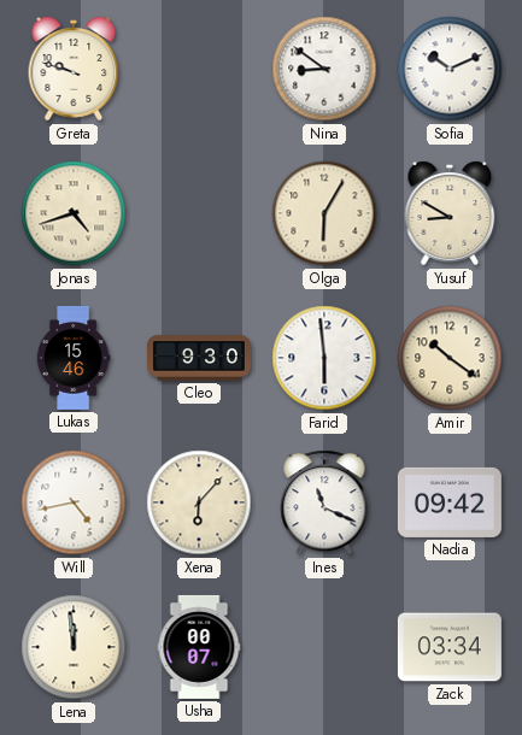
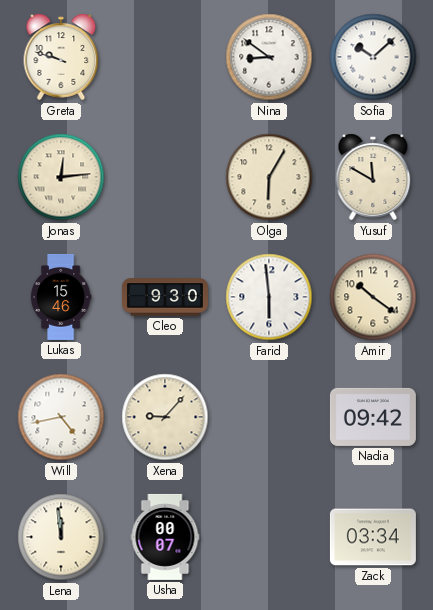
Sofia: 10:11 -> 10:08
Jonas: 4:42 -> 12:14
Yusuf: 8:50 -> 11:50
Xena: 6:07 -> 9:07
Ines: 11:19 -> none
